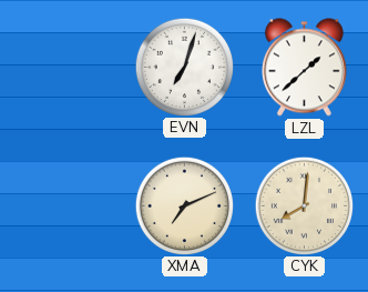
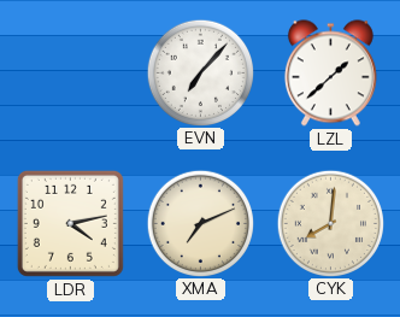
EVN: 7:03 -> 7:07
LDR: none -> 4:13
